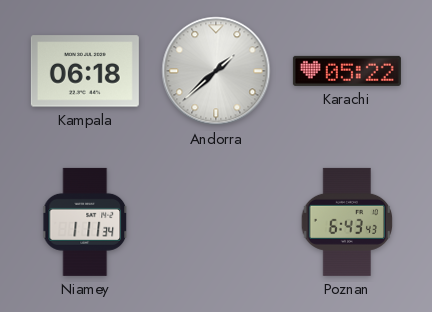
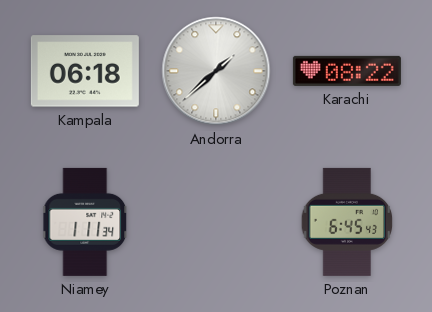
Karachi: 05:22 -> 08:22
Poznan: 6:43 -> 6:45
